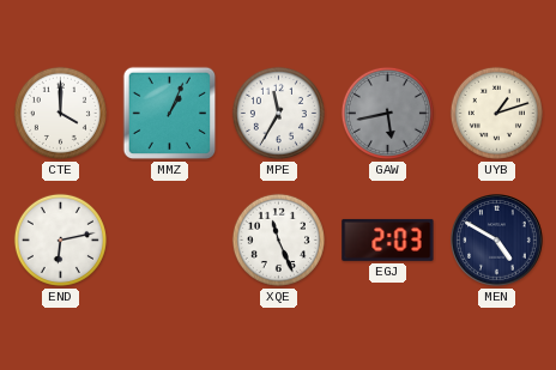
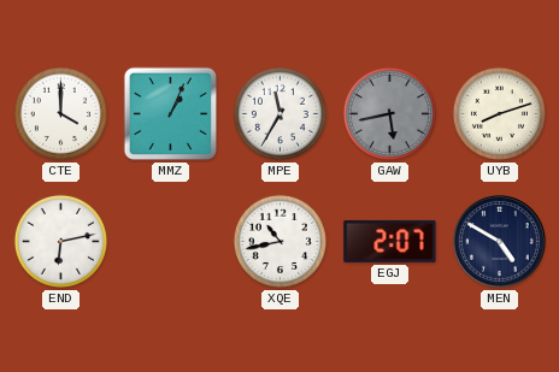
UYB: 1:12 -> 8:12
XQE: 11:26 -> 10:43
EGJ: 2:03 -> 2:07
